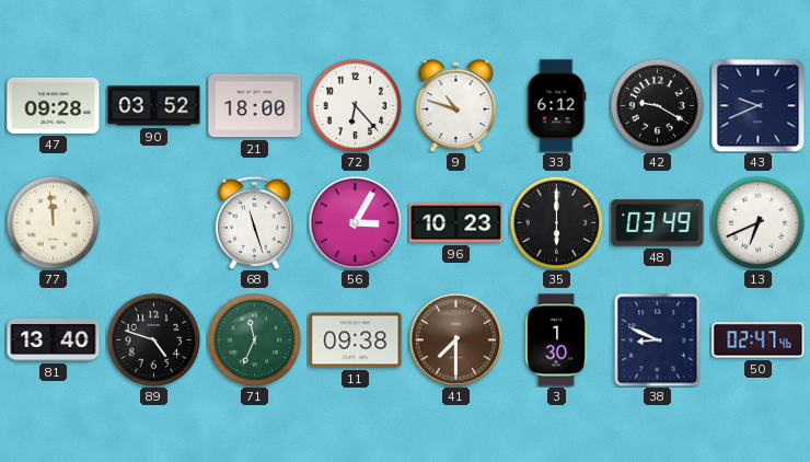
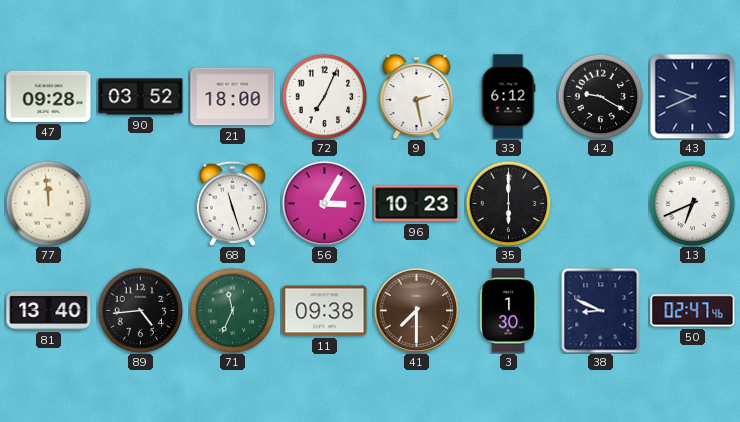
72: 6:23 -> 7:04
9: 10:48 -> 2:28
48: 03:49 -> none
89: 4:48 -> 4:44
